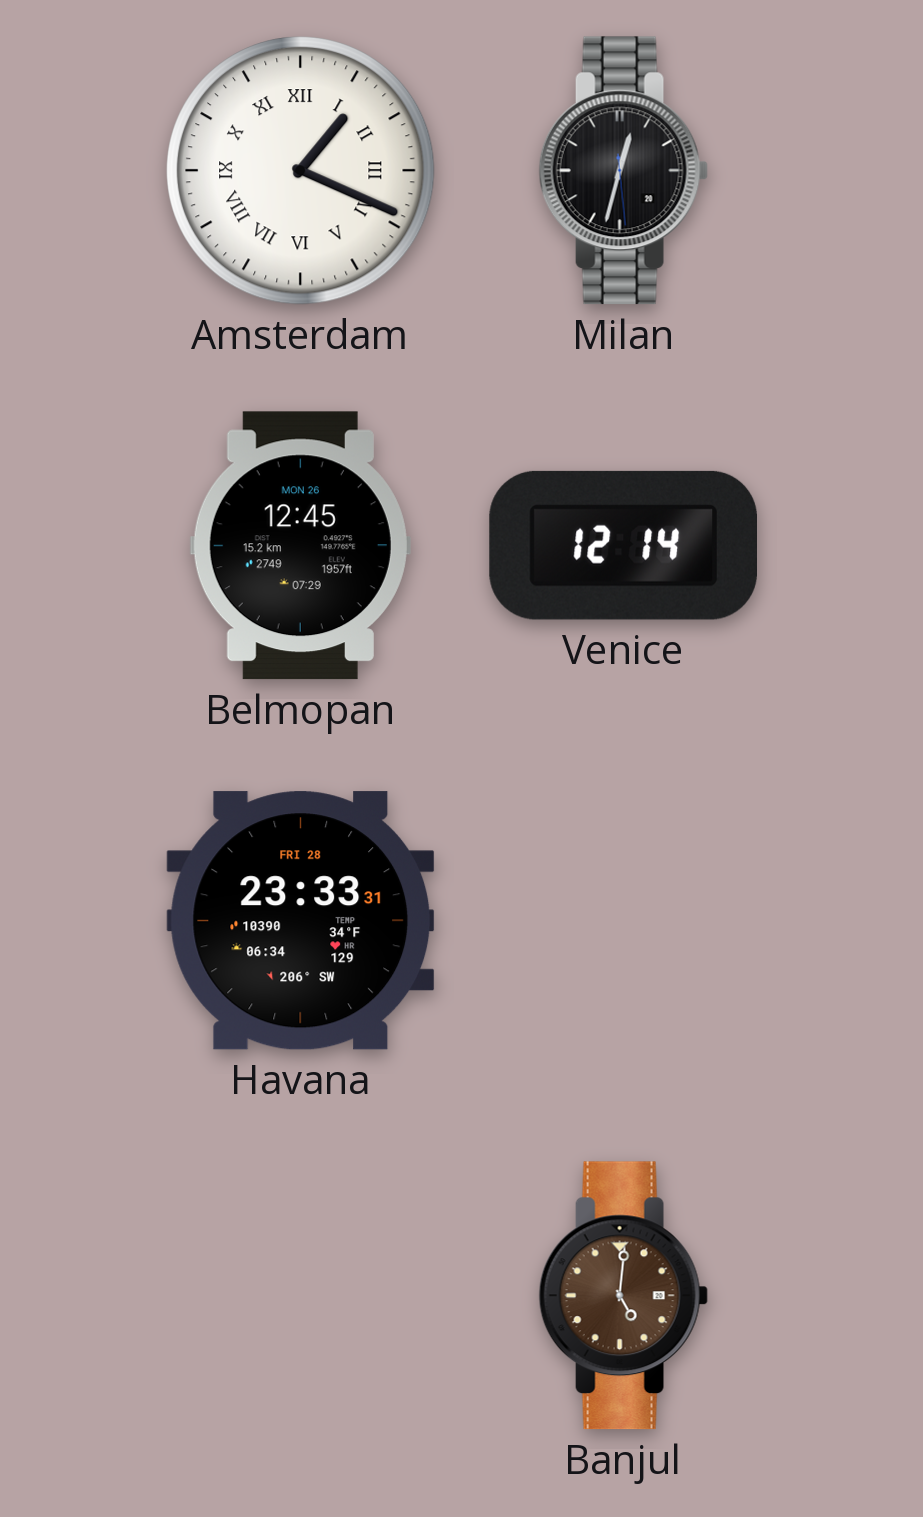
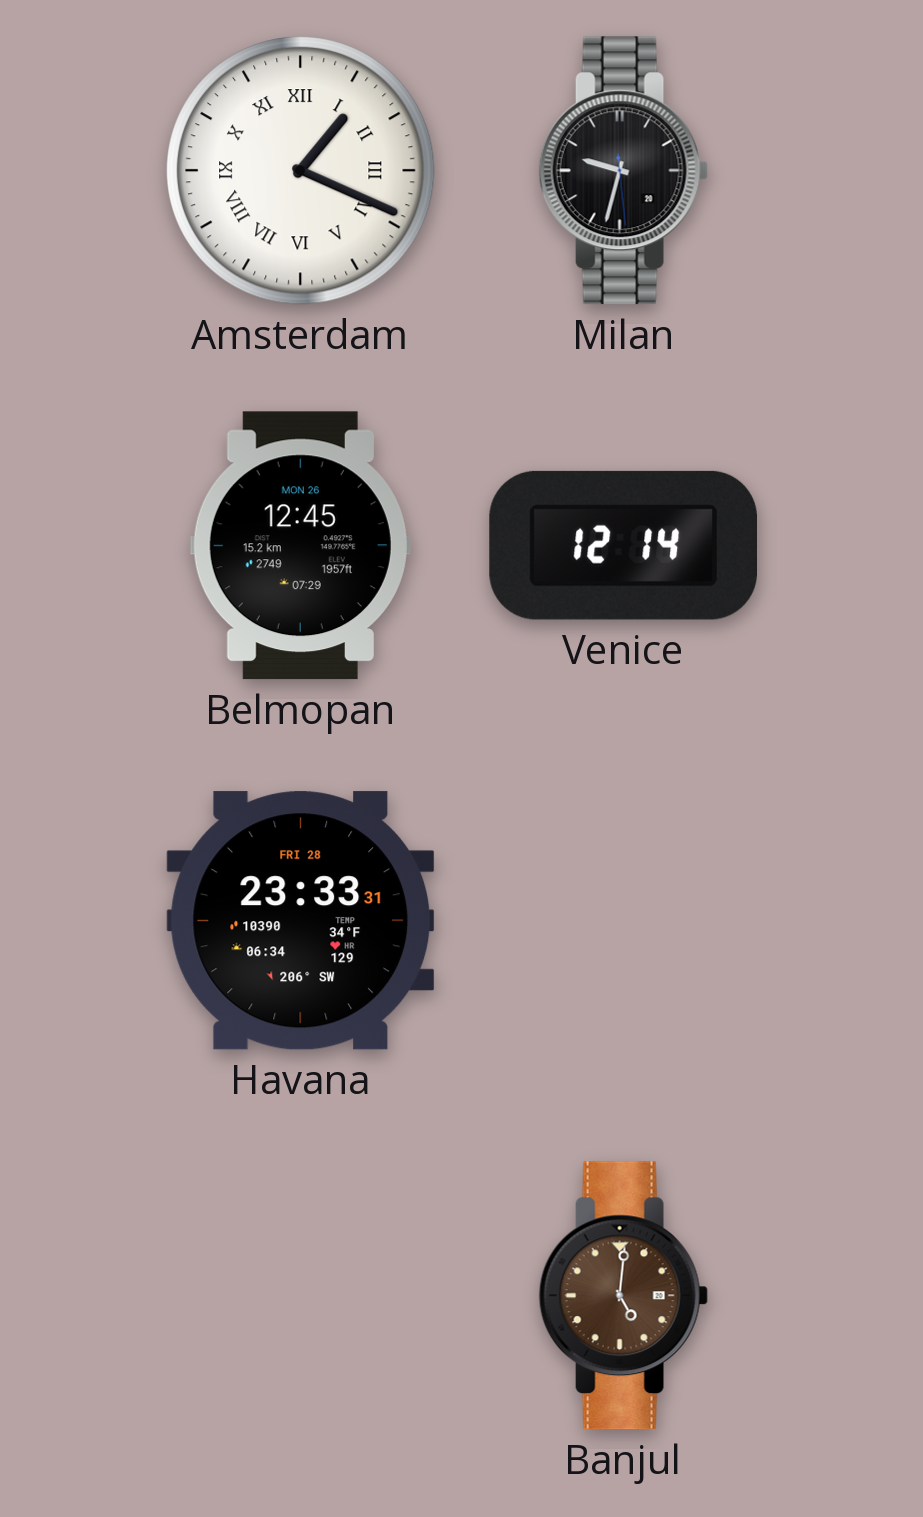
Milan: 12:32 -> 9:32
